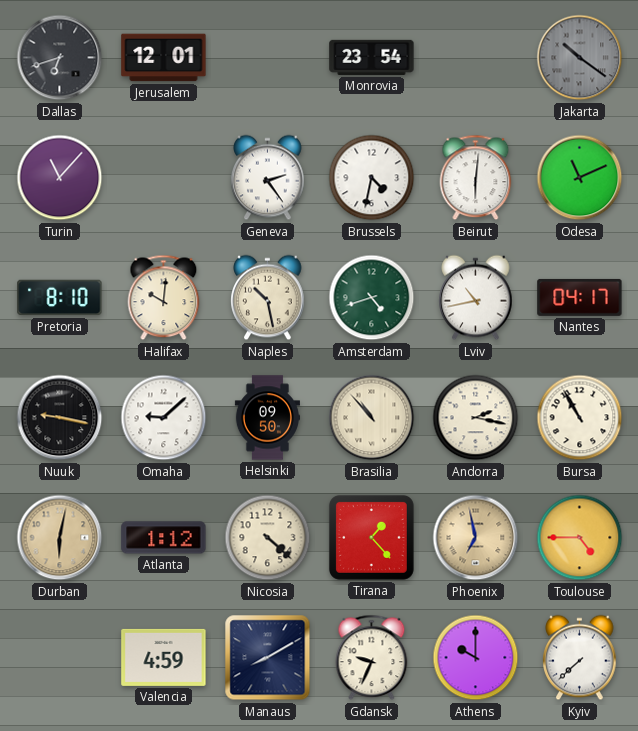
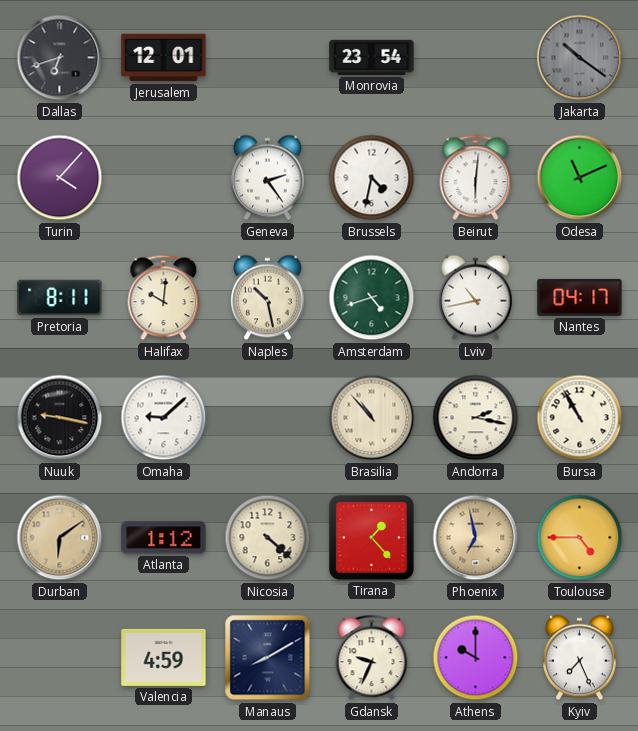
Turin: 11:07 -> 4:07
Pretoria: 8:10 -> 8:11
Helsinki: 09:50 -> none
Durban: 6:02 -> 6:09
Kyiv: 7:38 -> 7:26
